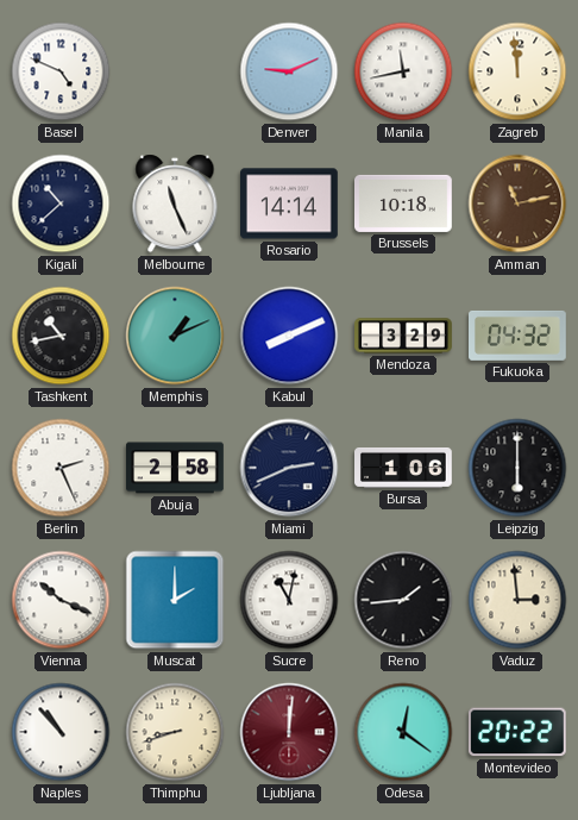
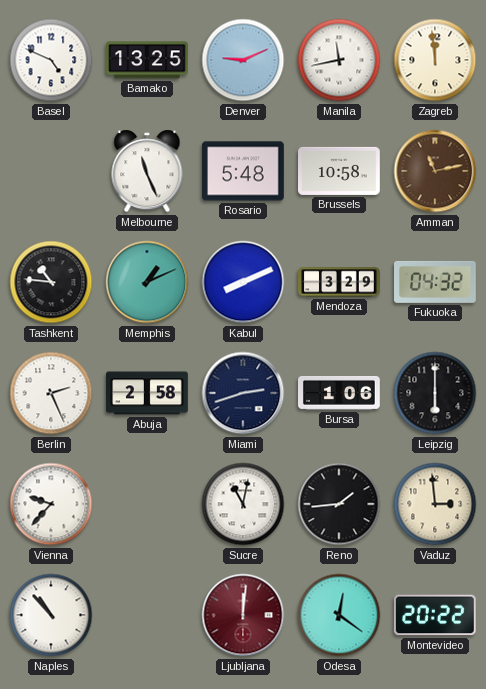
Bamako: none -> 13:25
Kigali: 10:38 -> none
Rosario: 14:14 -> 5:48
Brussels: 10:18 -> 10:58
Tashkent: 10:43 -> 10:46
Miami: 2:41 -> 2:42
Vienna: 10:19 -> 9:37
Muscat: 2:00 -> none
Thimphu: 8:42 -> none
